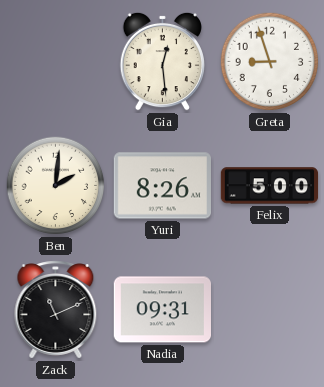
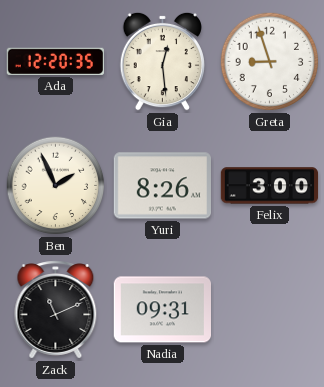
Ada: none -> 12:20
Ben: 2:01 -> 1:56
Felix: 5:00 -> 3:00
